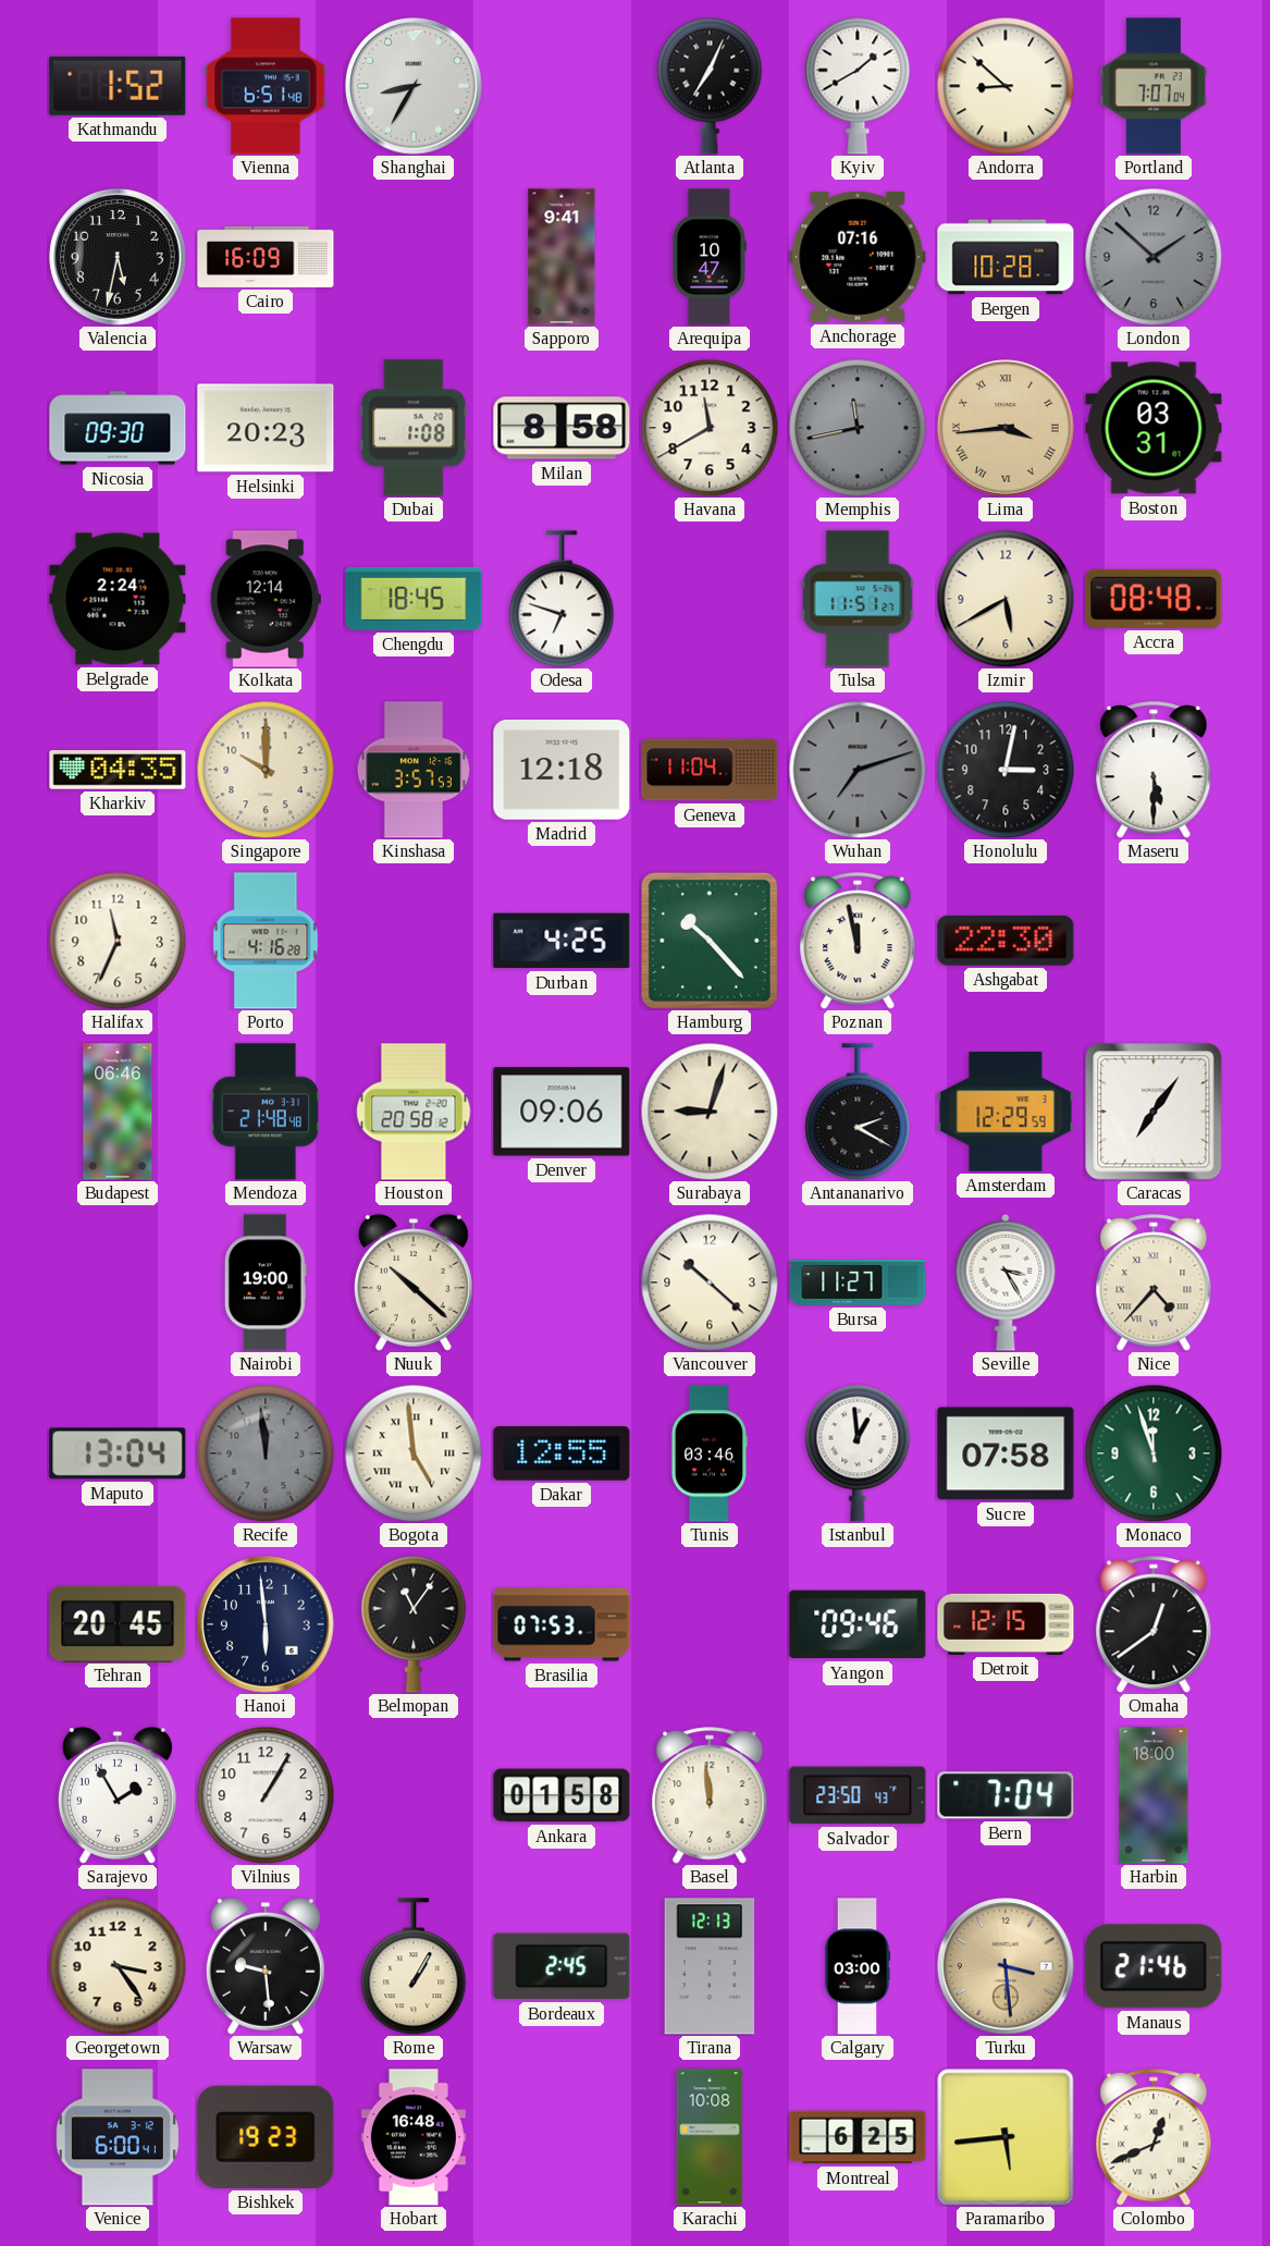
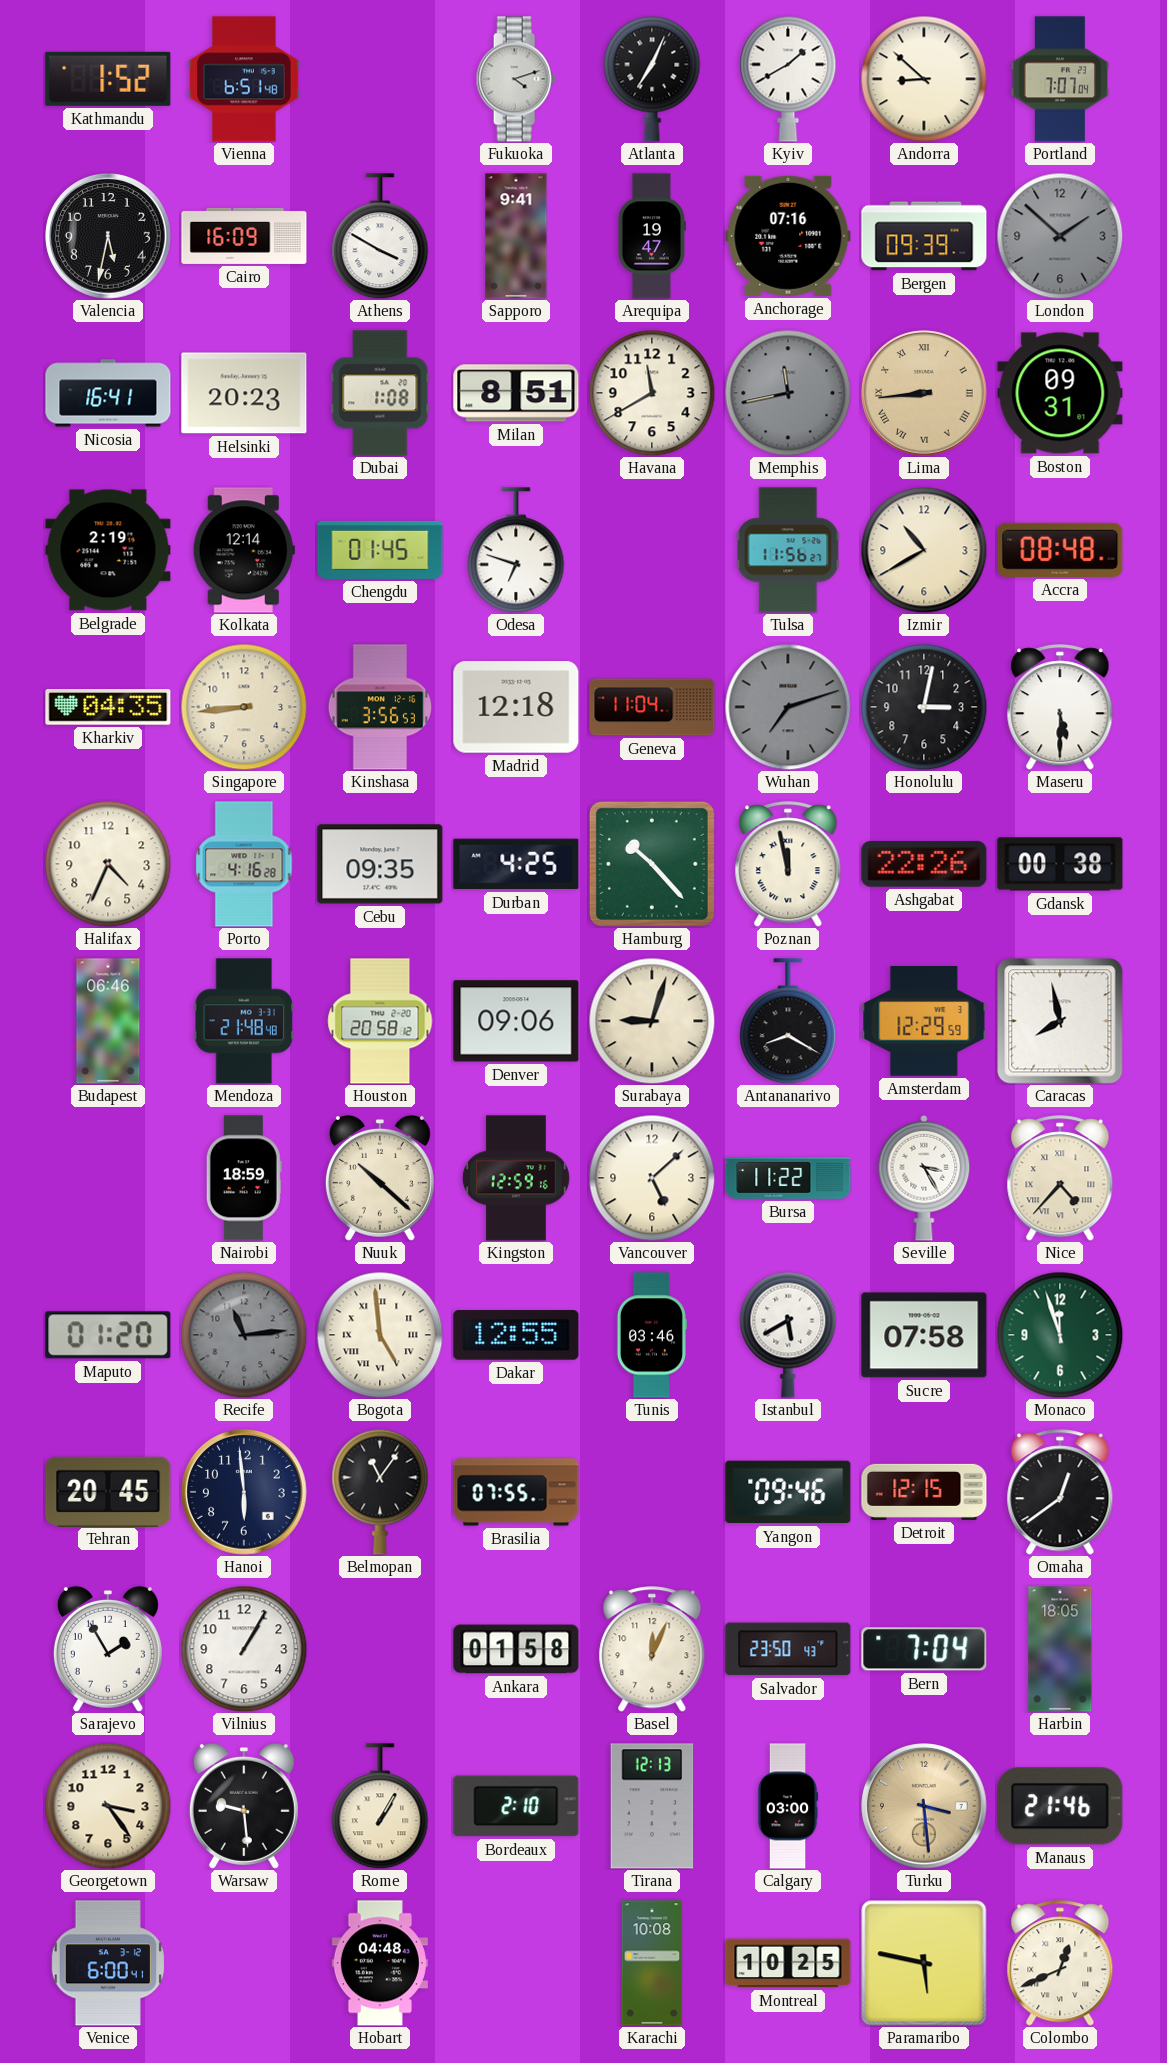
Shanghai: 8:35 -> none
Fukuoka: none -> 4:12
Athens: none -> 3:50
Arequipa: 10:47 -> 19:47
Bergen: 10:28 -> 09:39
Nicosia: 09:30 -> 16:41
Milan: 8:58 -> 8:51
Lima: 3:44 -> 8:44
Boston: 03:31 -> 09:31
Belgrade: 2:24 -> 2:19
Chengdu: 18:45 -> 01:45
Tulsa: 11:51 -> 11:56
Izmir: 5:40 -> 10:40
Singapore: 10:00 -> 8:44
Kinshasa: 3:57 -> 3:56
Halifax: 11:34 -> 4:34
Cebu: none -> 09:35
Ashgabat: 22:30 -> 22:26
Gdansk: none -> 00:38
Antananarivo: 2:20 -> 8:20
Caracas: 7:06 -> 7:58
Nairobi: 19:00 -> 18:59
Kingston: none -> 12:59
Vancouver: 10:22 -> 5:08
Bursa: 11:27 -> 11:22
Maputo: 13:04 -> 01:20
Recife: 11:59 -> 11:14
Istanbul: 12:59 -> 5:40
Brasilia: 07:53 -> 07:55
Basel: 11:59 -> 12:04
Harbin: 18:00 -> 18:05
Bordeaux: 2:45 -> 2:10
Bishkek: 19:23 -> none
Hobart: 16:48 -> 04:48
Montreal: 6:25 -> 10:25
Paramaribo: 5:44 -> 5:47
